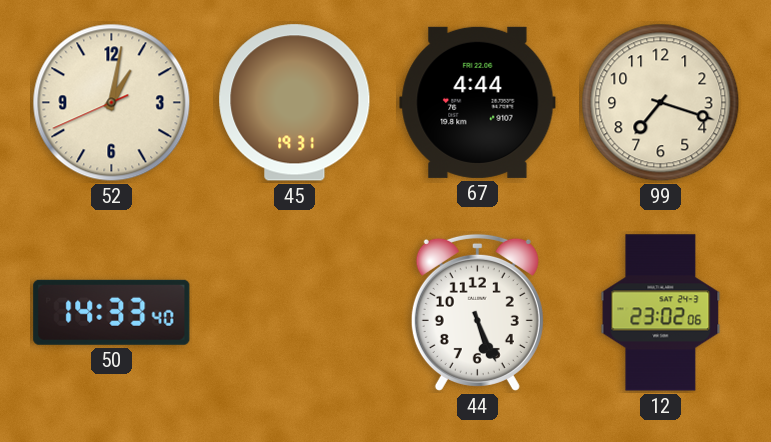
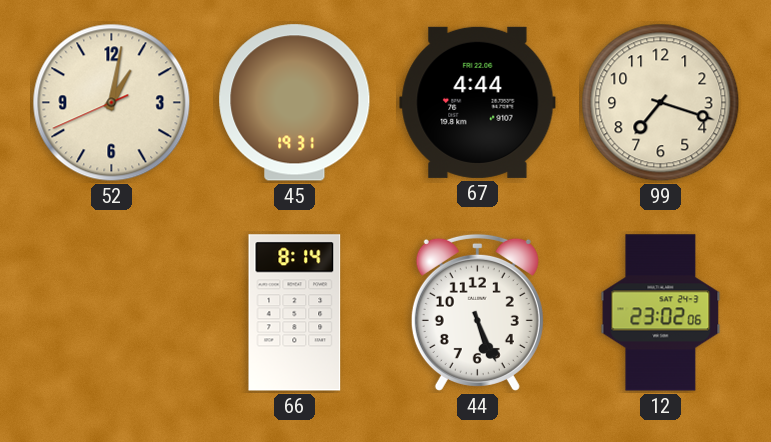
50: 14:33 -> none
66: none -> 8:14
